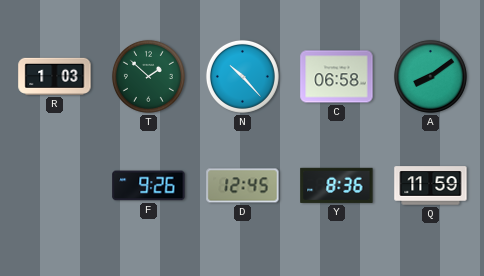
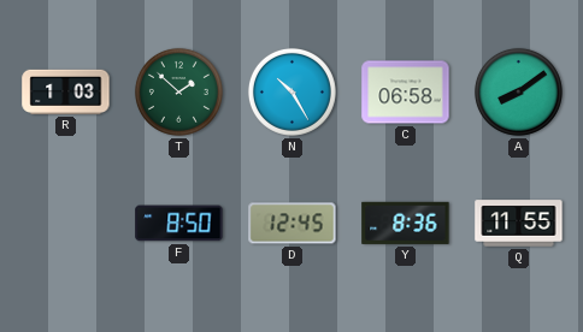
N: 10:23 -> 10:25
F: 9:26 -> 8:50
Q: 11:59 -> 11:55
